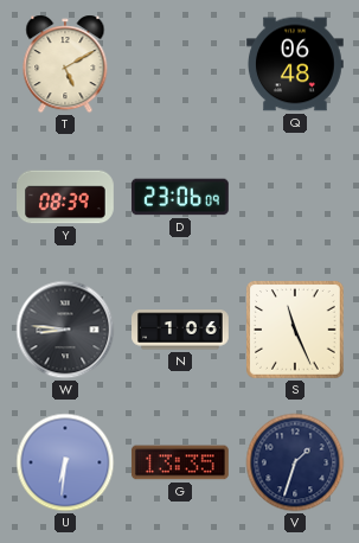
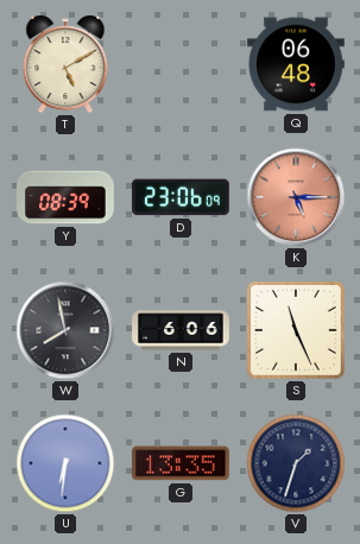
K: none -> 5:15
W: 8:46 -> 7:58
N: 1:06 -> 6:06
